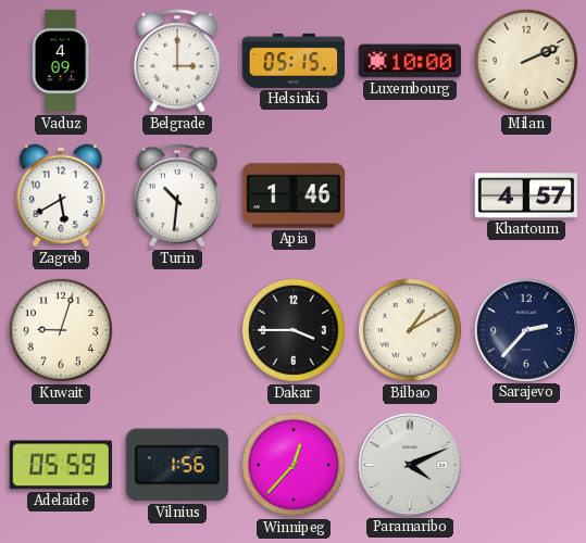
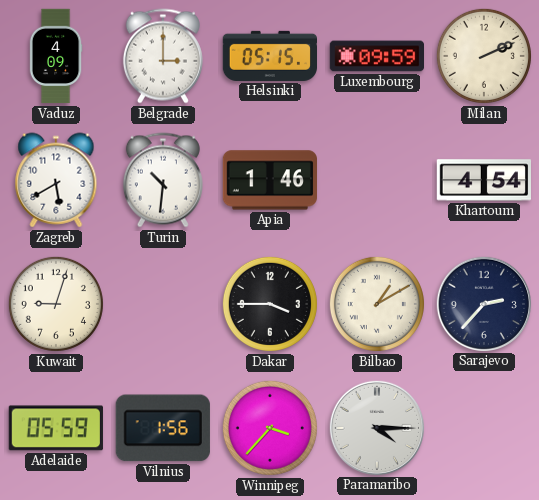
Luxembourg: 10:00 -> 09:59
Khartoum: 4:57 -> 4:54
Winnipeg: 12:37 -> 3:37
Paramaribo: 4:11 -> 4:15
